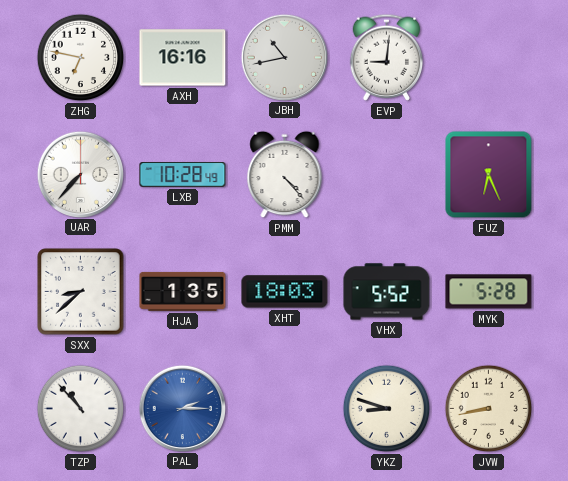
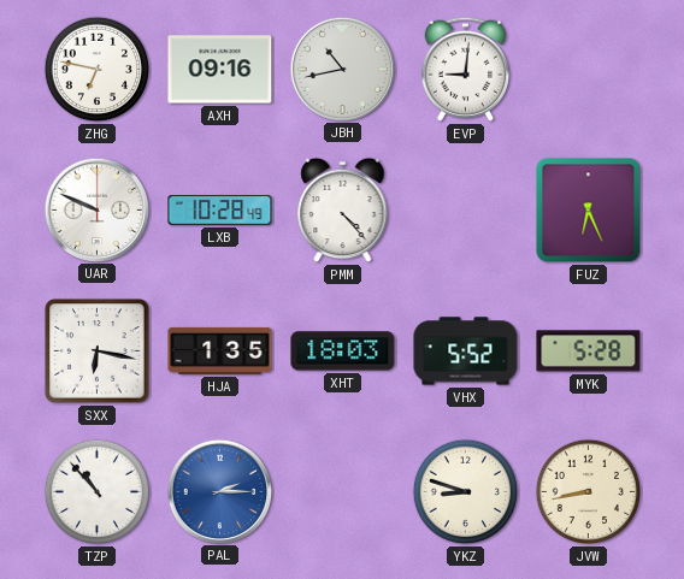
AXH: 16:16 -> 09:16
UAR: 7:37 -> 9:49
SXX: 8:38 -> 6:17
